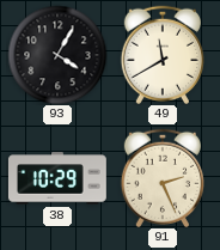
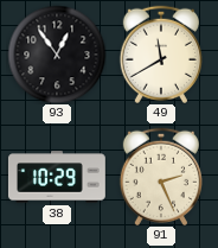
93: 4:05 -> 12:54
